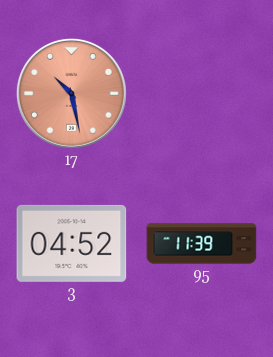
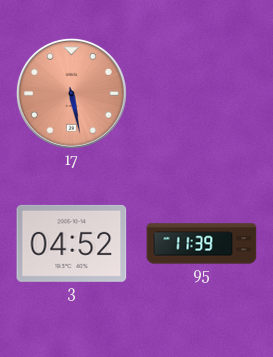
17: 10:28 -> 5:28
